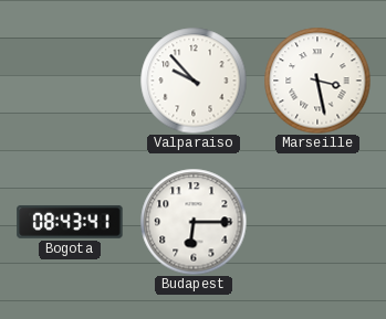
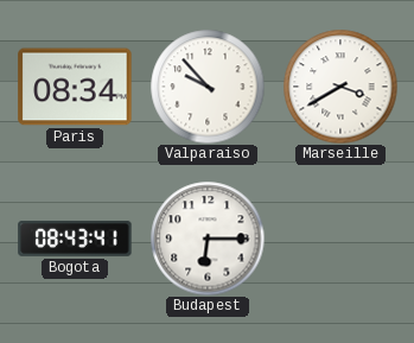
Paris: none -> 08:34
Marseille: 3:28 -> 3:40
